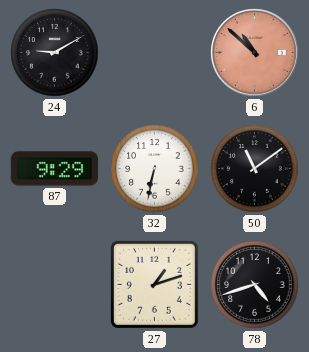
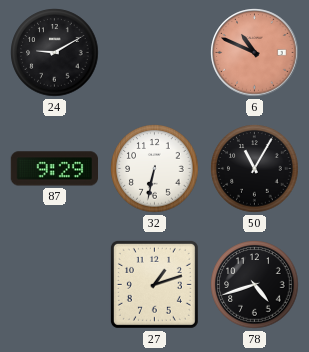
6: 10:52 -> 10:49
50: 11:09 -> 11:05
